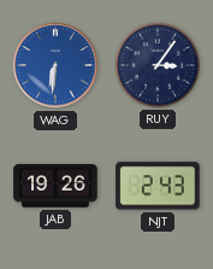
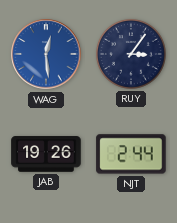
WAG: 6:31 -> 12:29
NJT: 2:43 -> 2:44
